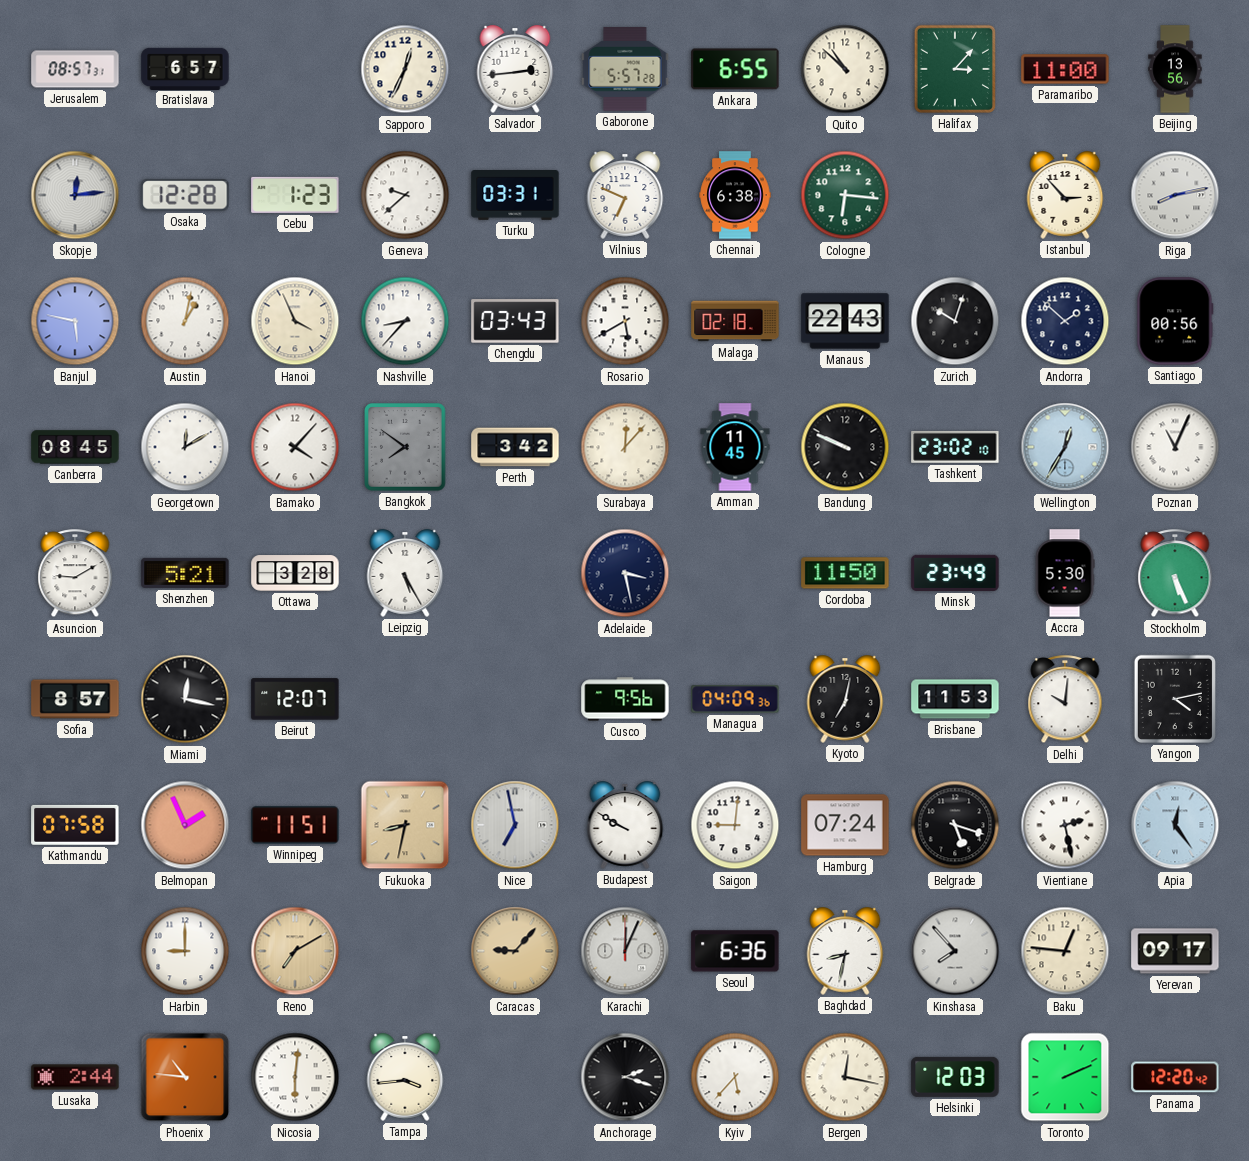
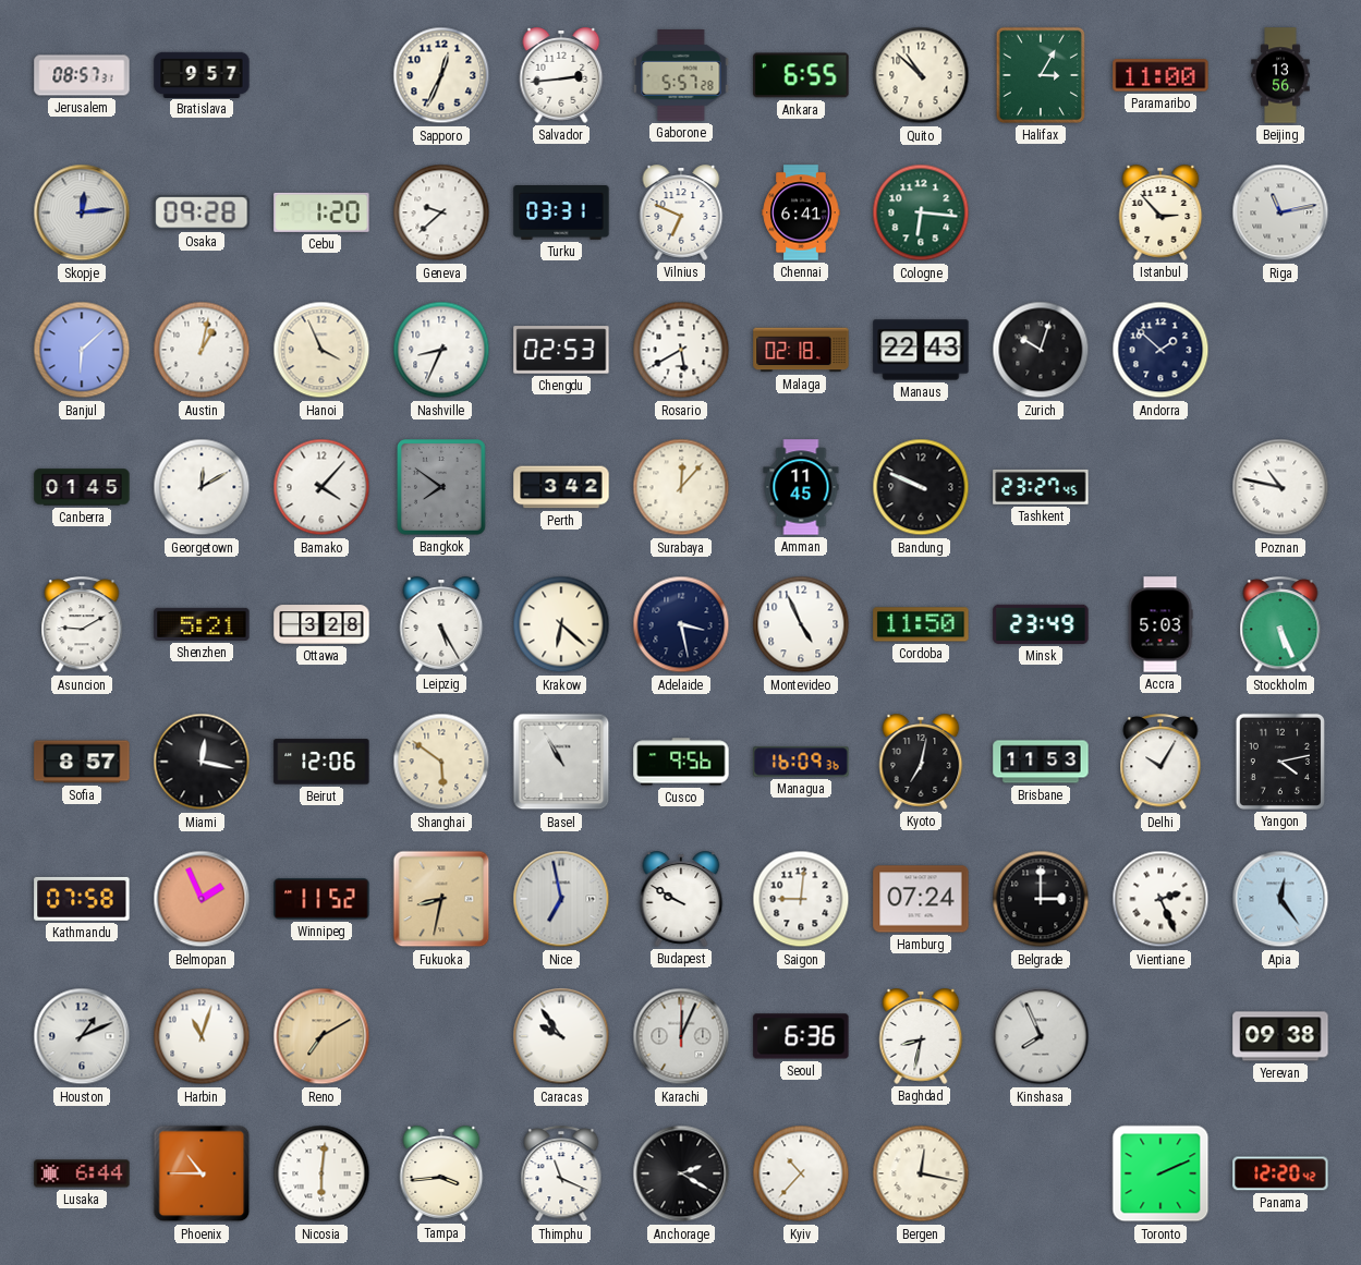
Bratislava: 6:57 -> 9:57
Halifax: 3:07 -> 3:05
Osaka: 12:28 -> 09:28
Cebu: 1:23 -> 1:20
Chennai: 6:38 -> 6:41
Riga: 8:13 -> 11:13
Banjul: 5:47 -> 6:08
Nashville: 8:37 -> 8:34
Chengdu: 03:43 -> 02:53
Santiago: 00:56 -> none
Canberra: 08:45 -> 01:45
Tashkent: 23:02 -> 23:27
Wellington: 12:35 -> none
Poznan: 11:04 -> 10:47
Krakow: none -> 6:22
Montevideo: none -> 4:56
Accra: 5:30 -> 5:03
Beirut: 12:07 -> 12:06
Shanghai: none -> 5:51
Basel: none -> 10:55
Managua: 04:09 -> 16:09
Delhi: 10:01 -> 10:05
Winnipeg: 11:51 -> 11:52
Belgrade: 5:18 -> 3:00
Vientiane: 2:28 -> 2:26
Houston: none -> 1:11
Harbin: 9:00 -> 11:03
Caracas: 9:07 -> 9:54
Caracas dial: champagne -> white
Kinshasa: 7:53 -> 7:56
Baku: 12:46 -> none
Yerevan: 09:17 -> 09:38
Lusaka: 2:44 -> 6:44
Phoenix: 10:46 -> 10:45
Thimphu: none -> 11:19
Anchorage: 2:18 -> 2:20
Kyiv: 5:37 -> 10:37
Helsinki: 12:03 -> none
